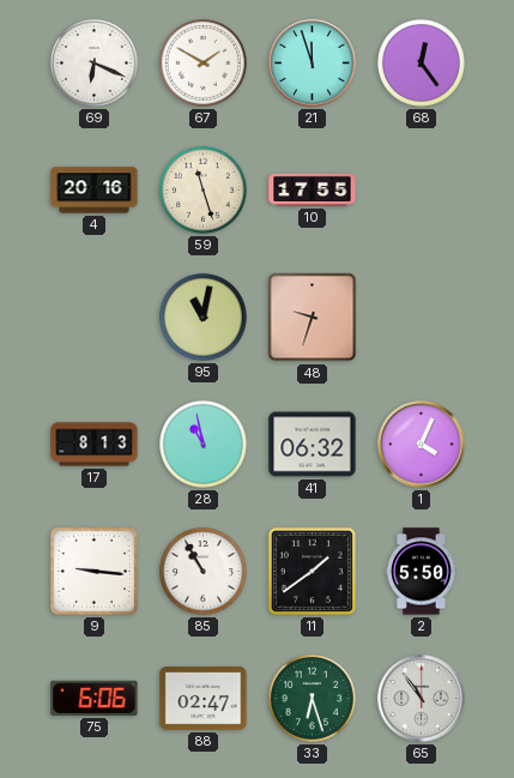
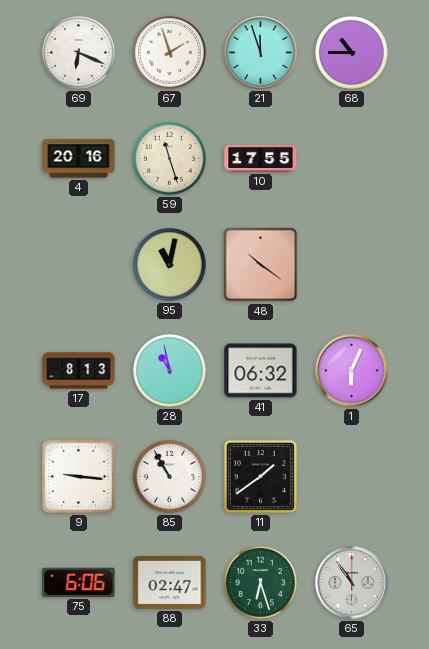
67: 1:50 -> 1:57
68: 12:24 -> 10:45
48: 9:33 -> 10:21
1: 4:04 -> 6:04
2: 5:50 -> none
